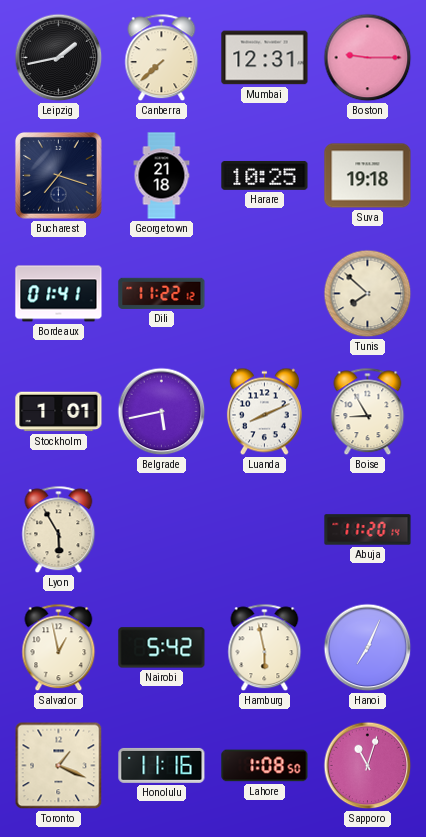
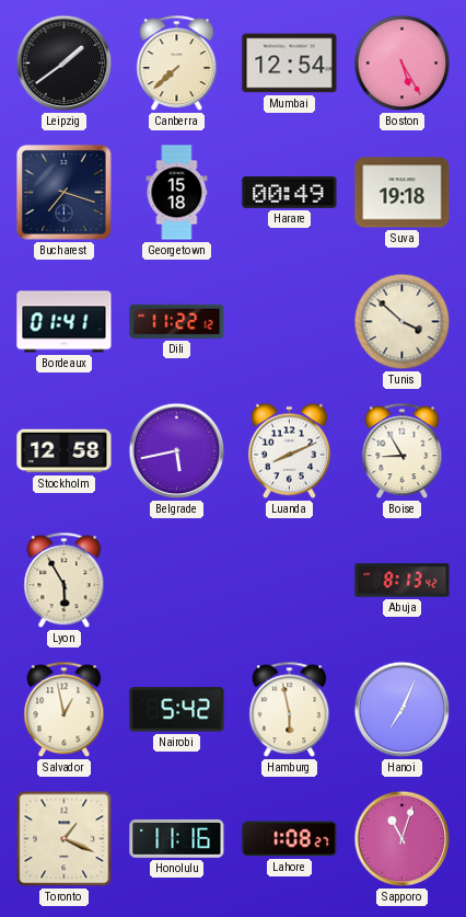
Leipzig: 1:43 -> 1:39
Mumbai: 12:31 -> 12:54
Boston: 9:15 -> 5:25
Georgetown: 21:18 -> 15:18
Harare: 10:25 -> 00:49
Tunis: 7:52 -> 3:52
Stockholm: 1:01 -> 12:58
Abuja: 11:20 -> 8:13
Lahore: 1:08:50 -> 1:08:27
